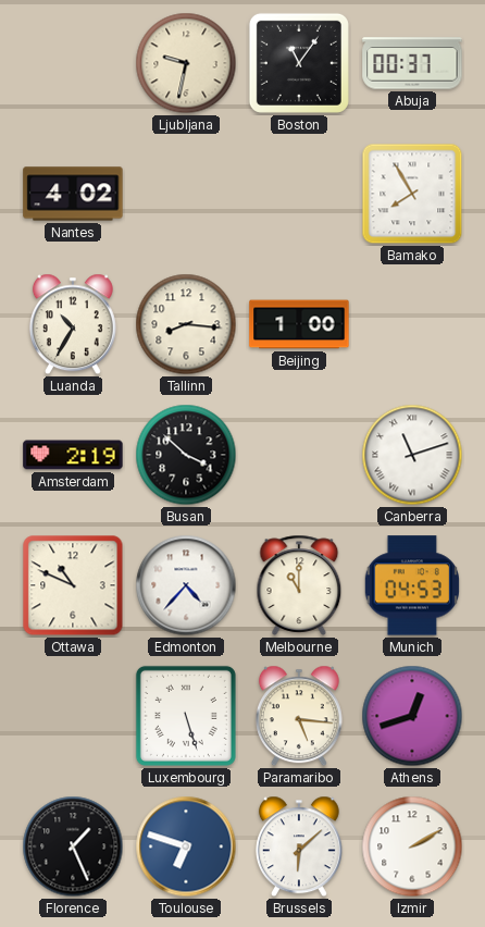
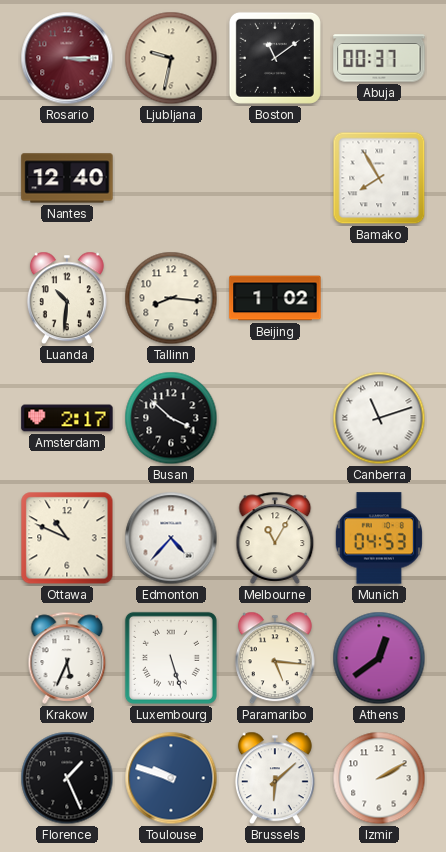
Rosario: none -> 3:15
Boston: 11:06 -> 11:09
Nantes: 4:02 -> 12:40
Luanda: 10:35 -> 10:31
Beijing: 1:00 -> 1:02
Amsterdam: 2:19 -> 2:17
Melbourne: 11:00 -> 11:05
Krakow: none -> 5:34
Athens: 12:42 -> 12:39
Toulouse: 6:48 -> 9:48
